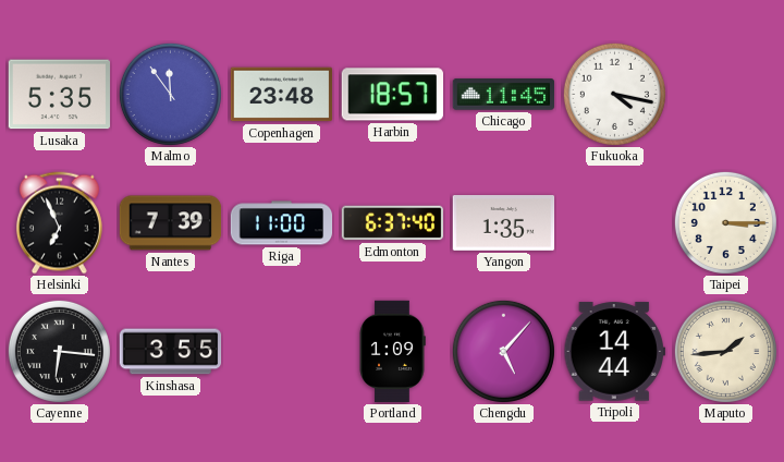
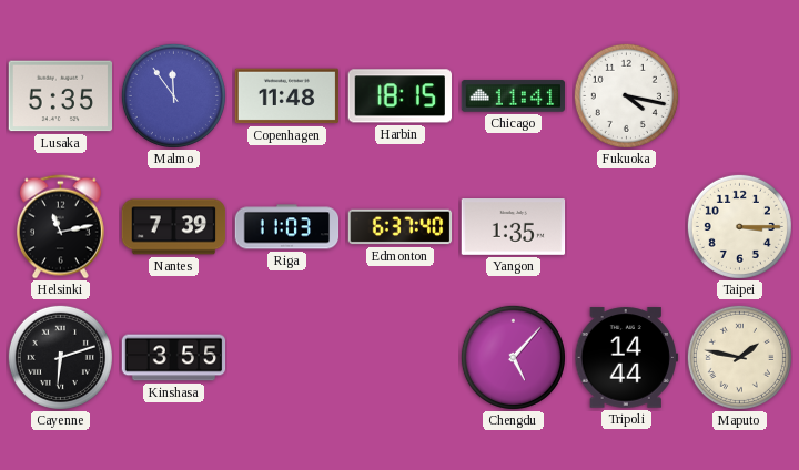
Copenhagen: 23:48 -> 11:48
Harbin: 18:57 -> 18:15
Chicago: 11:45 -> 11:41
Helsinki: 6:56 -> 11:13
Riga: 11:00 -> 11:03
Cayenne: 6:16 -> 6:12
Portland: 1:09 -> none
Maputo: 1:44 -> 1:47
